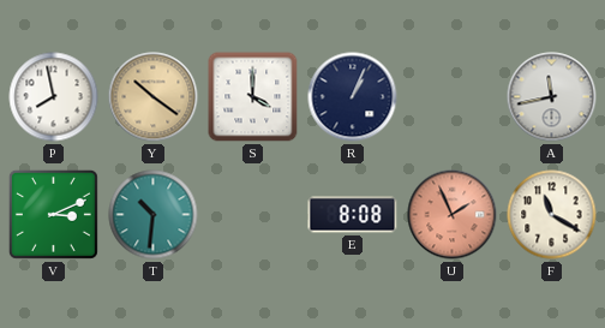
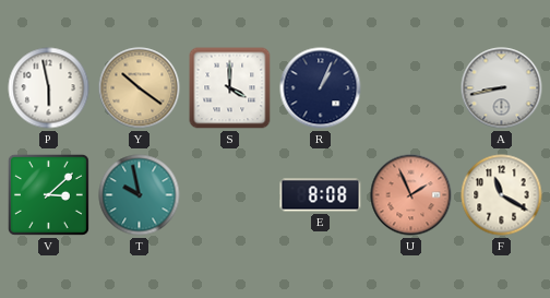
P: 7:58 -> 5:58
A: 11:43 -> 8:43
V: 3:11 -> 3:08
T: 10:31 -> 9:58
